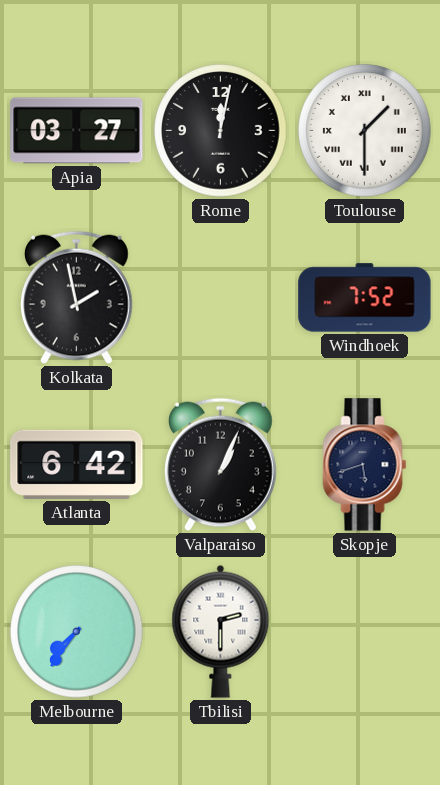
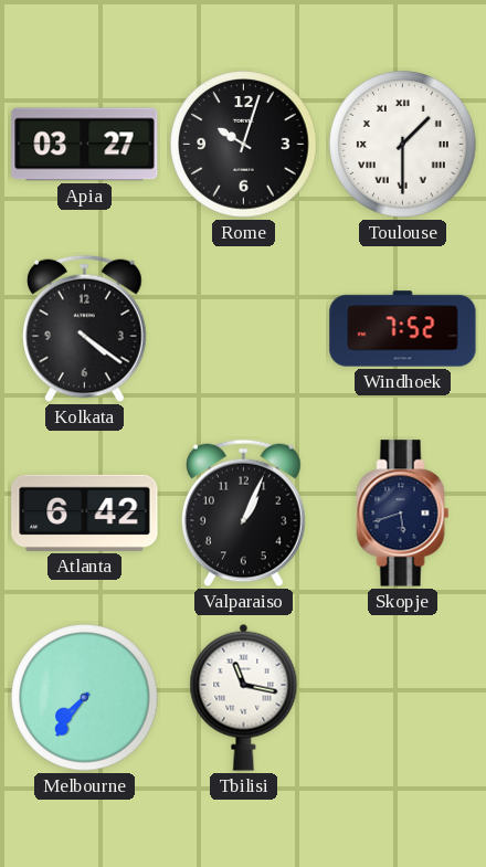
Rome: 12:02 -> 10:03
Kolkata: 1:58 -> 4:21
Tbilisi: 2:30 -> 11:17
